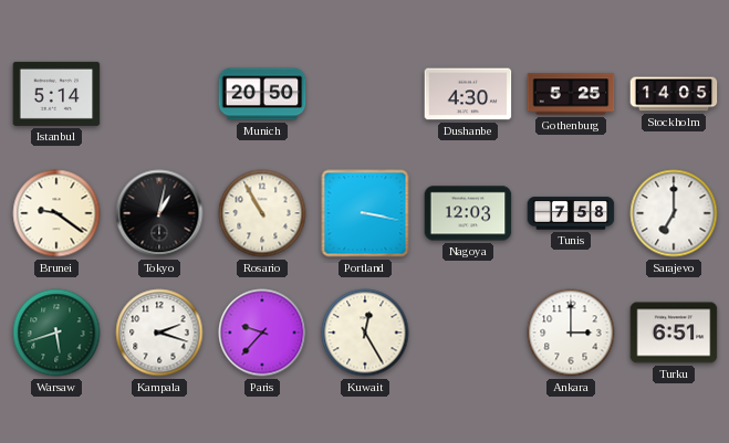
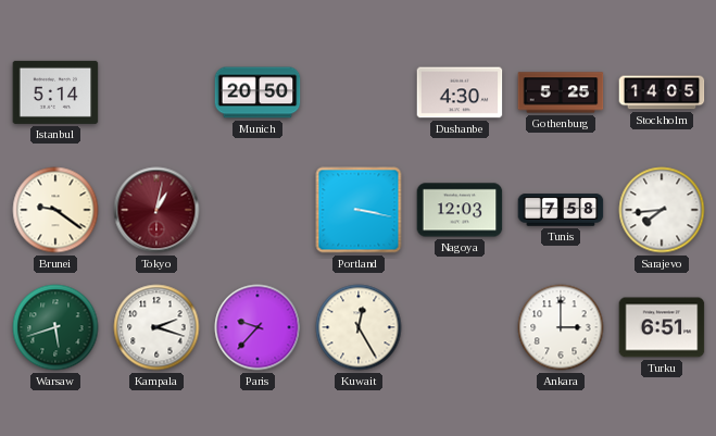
Tokyo dial: black -> burgundy
Rosario: 10:55 -> none
Sarajevo: 7:00 -> 7:44
